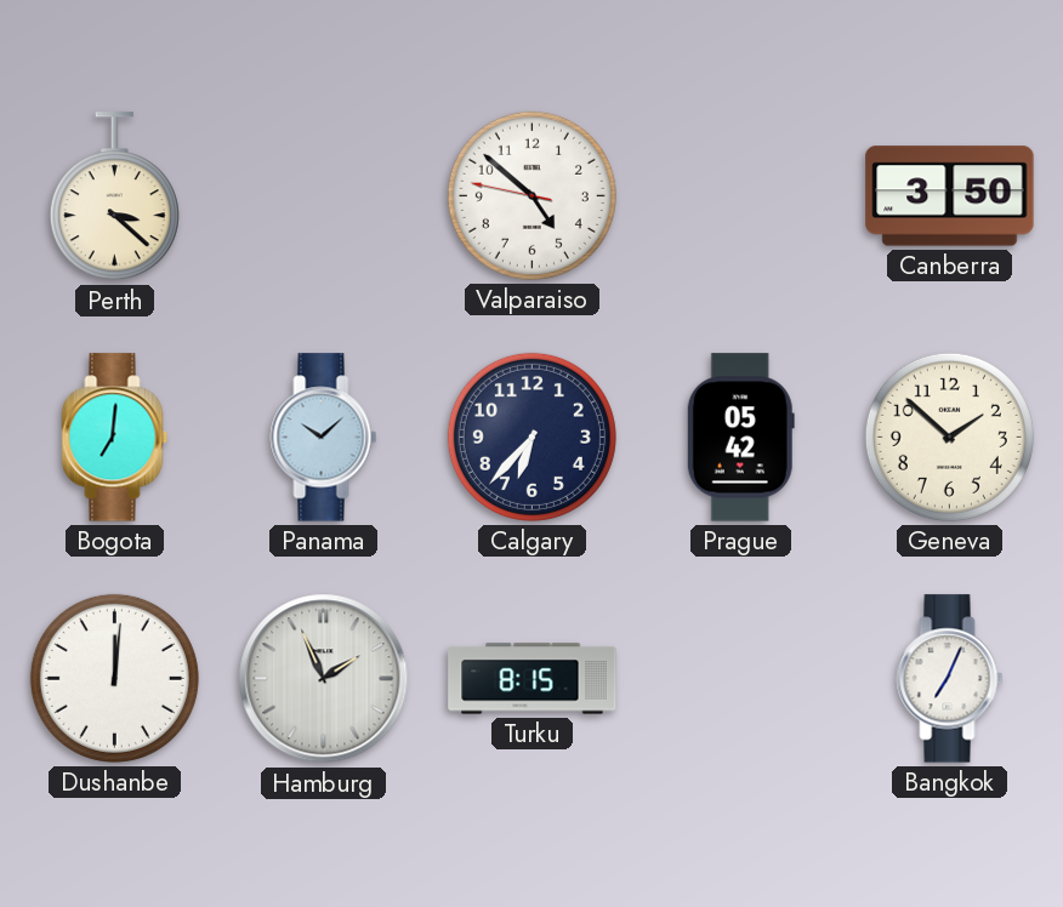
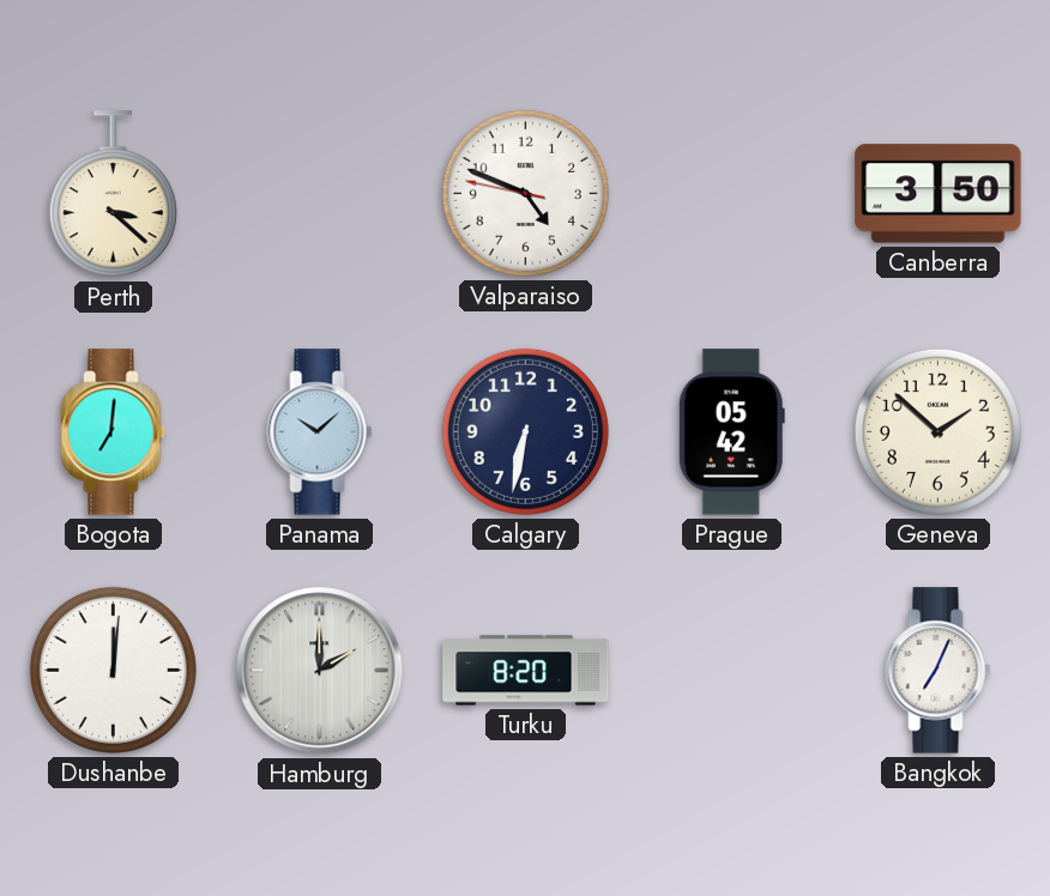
Valparaiso: 4:51 -> 4:48
Calgary: 6:37 -> 6:32
Hamburg: 1:56 -> 2:00
Turku: 8:15 -> 8:20
